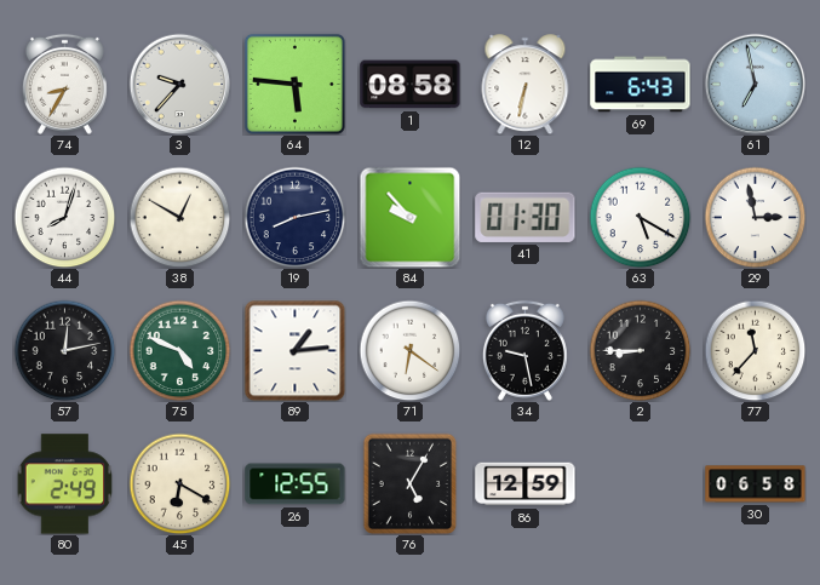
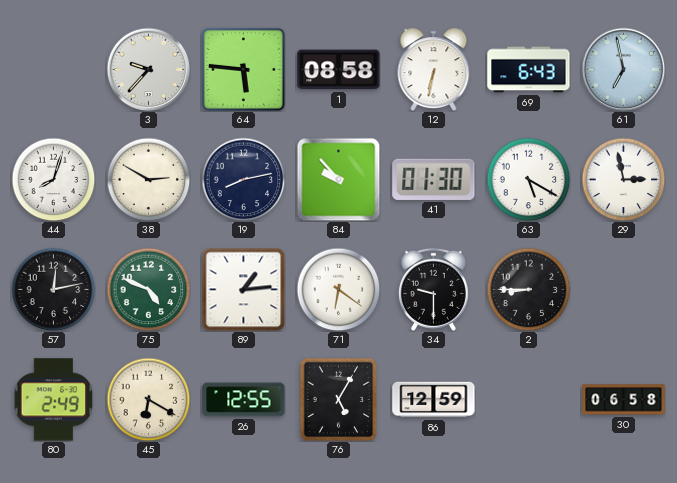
74: 8:35 -> none
38: 12:50 -> 2:50
34: 9:28 -> 9:30
77: 11:37 -> none
